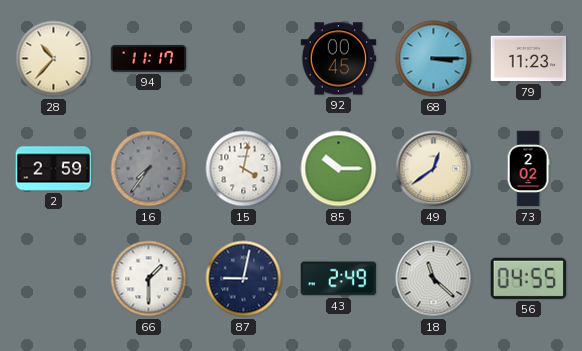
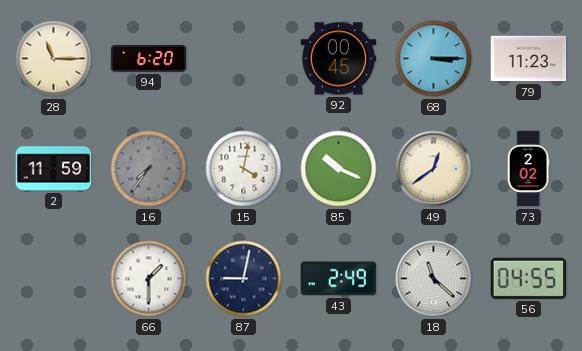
28: 10:37 -> 11:15
94: 11:17 -> 6:20
2: 2:59 -> 11:59
85: 10:15 -> 10:19
